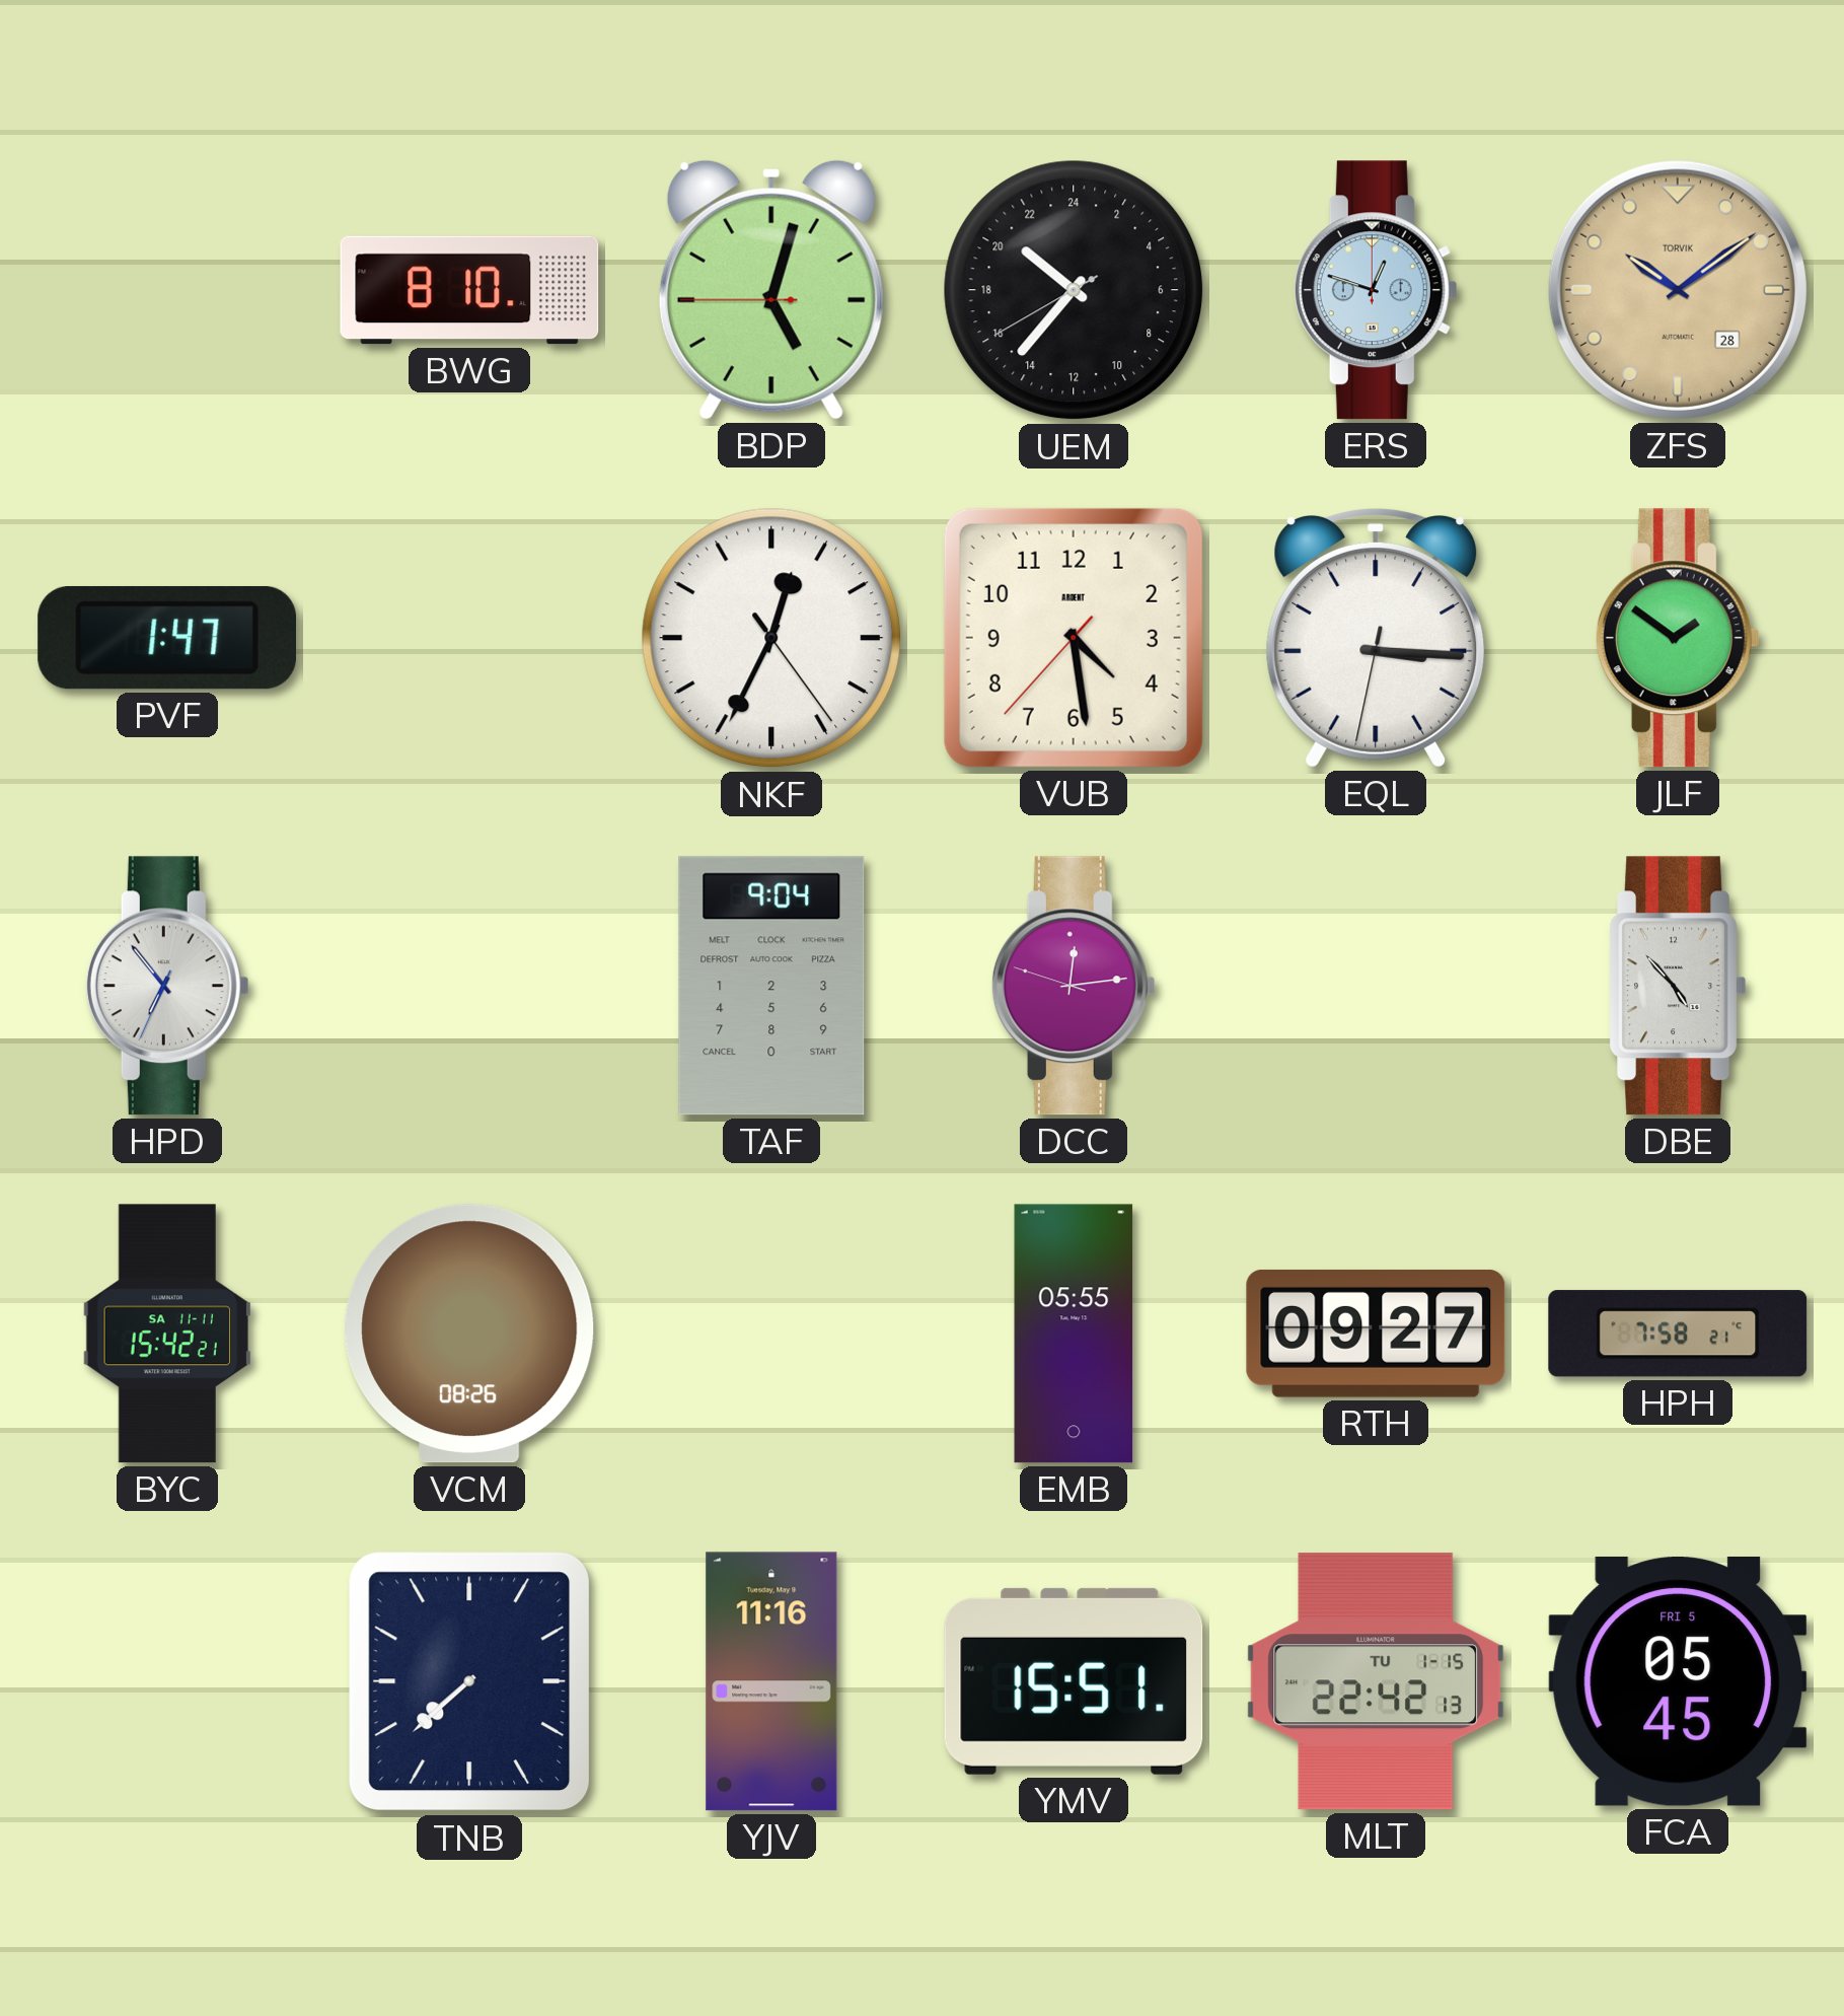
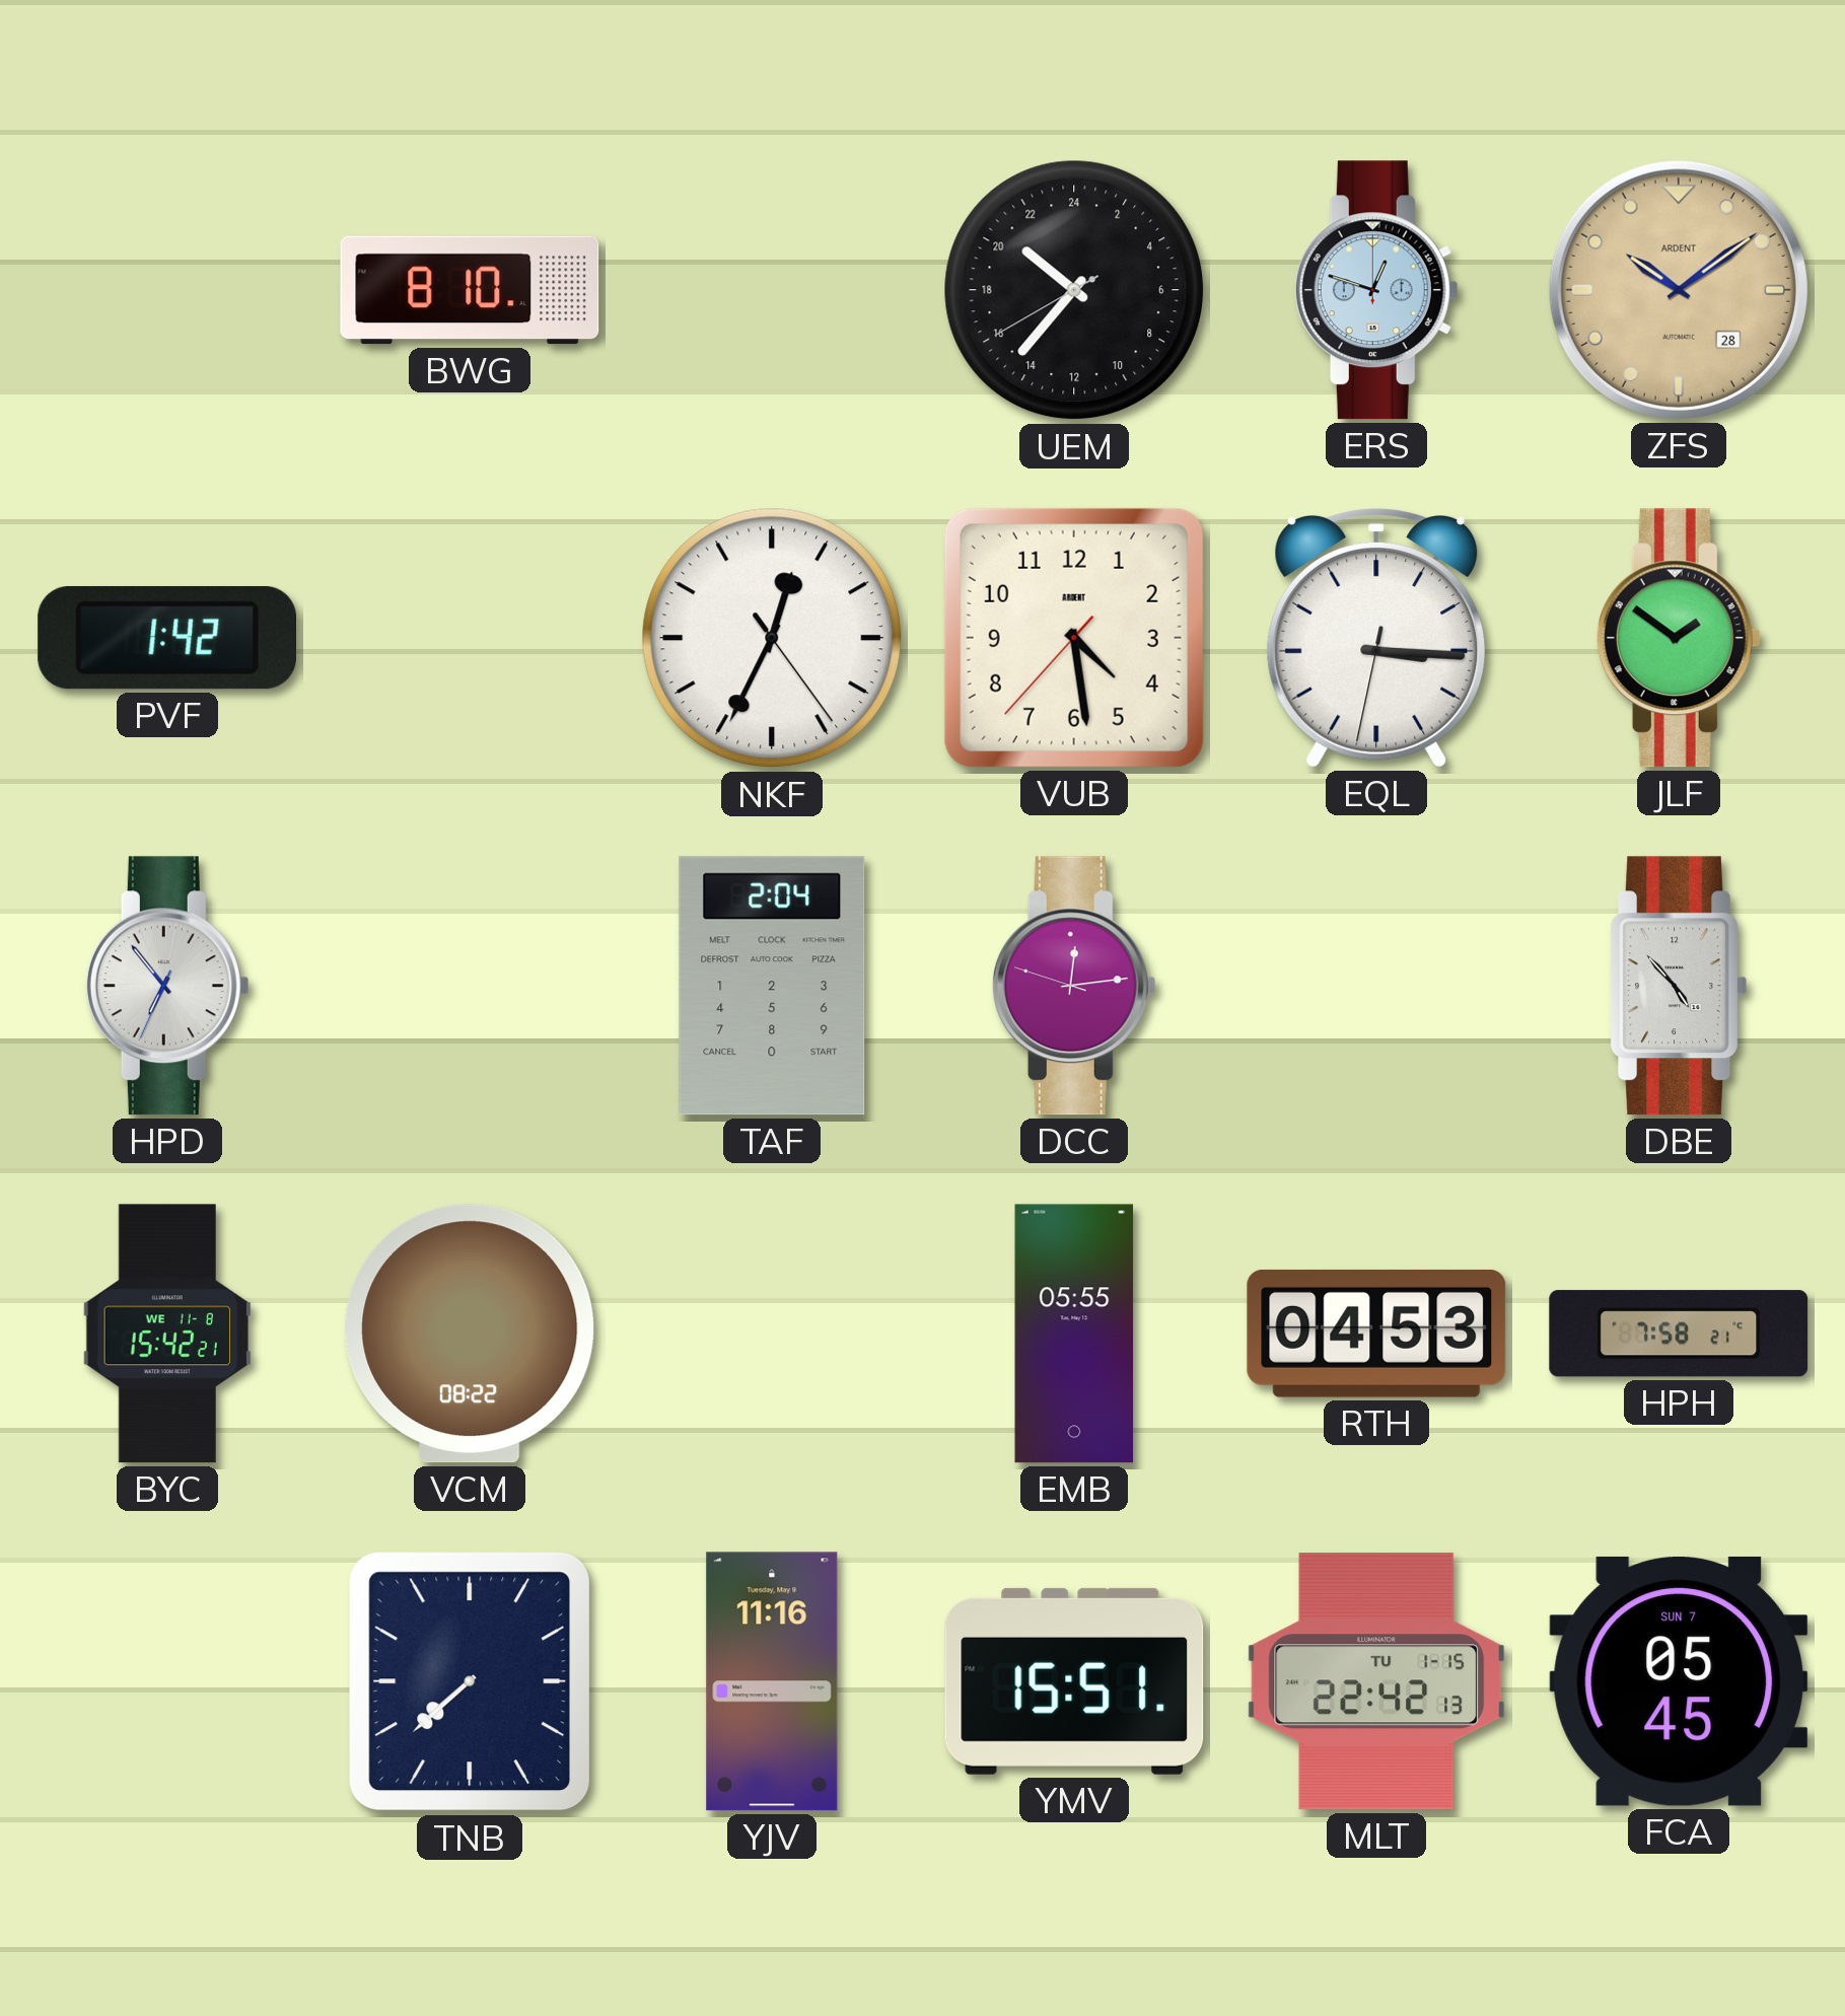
BDP: 5:02 -> none
ZFS brand: TORVIK -> ARDENT
PVF: 1:47 -> 1:42
TAF: 9:04 -> 2:04
BYC date: SA 11-11 -> WE 11-8
VCM: 08:26 -> 08:22
RTH: 09:27 -> 04:53
FCA date: FRI 5 -> SUN 7
